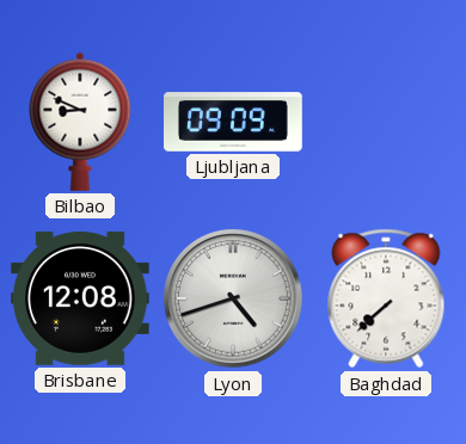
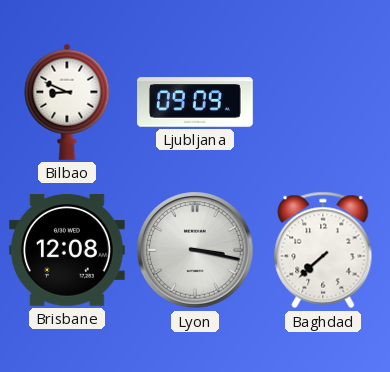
Lyon: 4:42 -> 3:17
